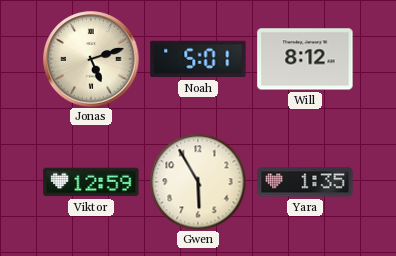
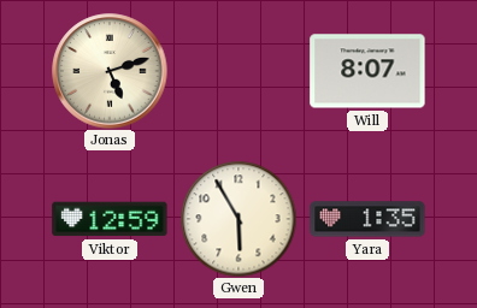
Noah: 5:01 -> none
Will: 8:12 -> 8:07
